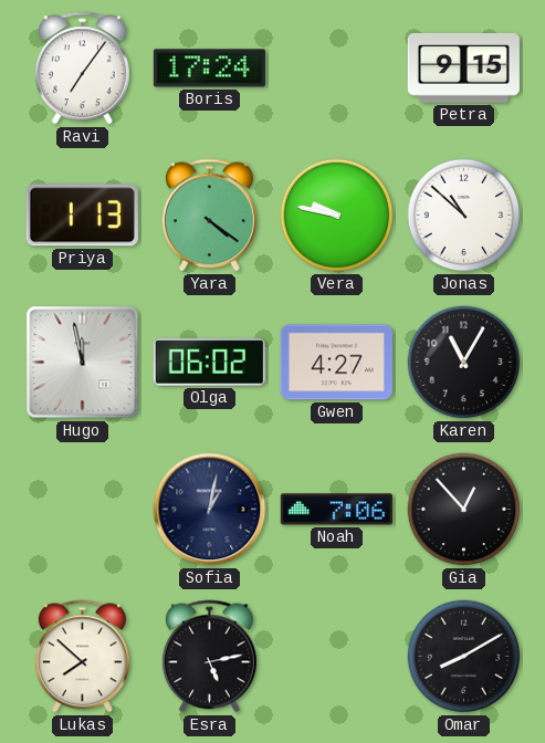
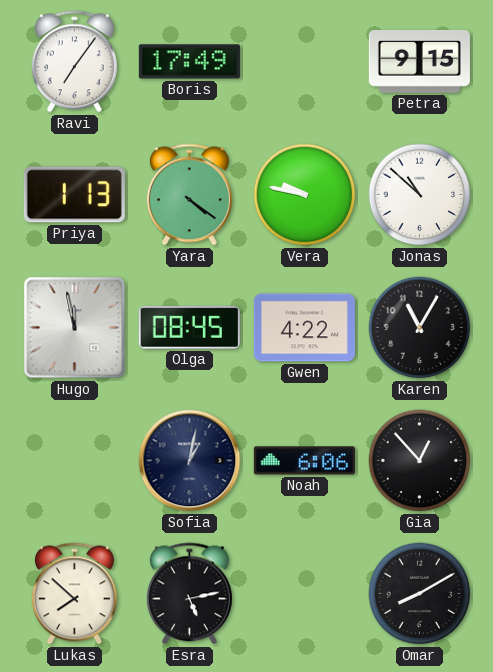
Boris: 17:24 -> 17:49
Olga: 06:02 -> 08:45
Gwen: 4:27 -> 4:22
Noah: 7:06 -> 6:06
